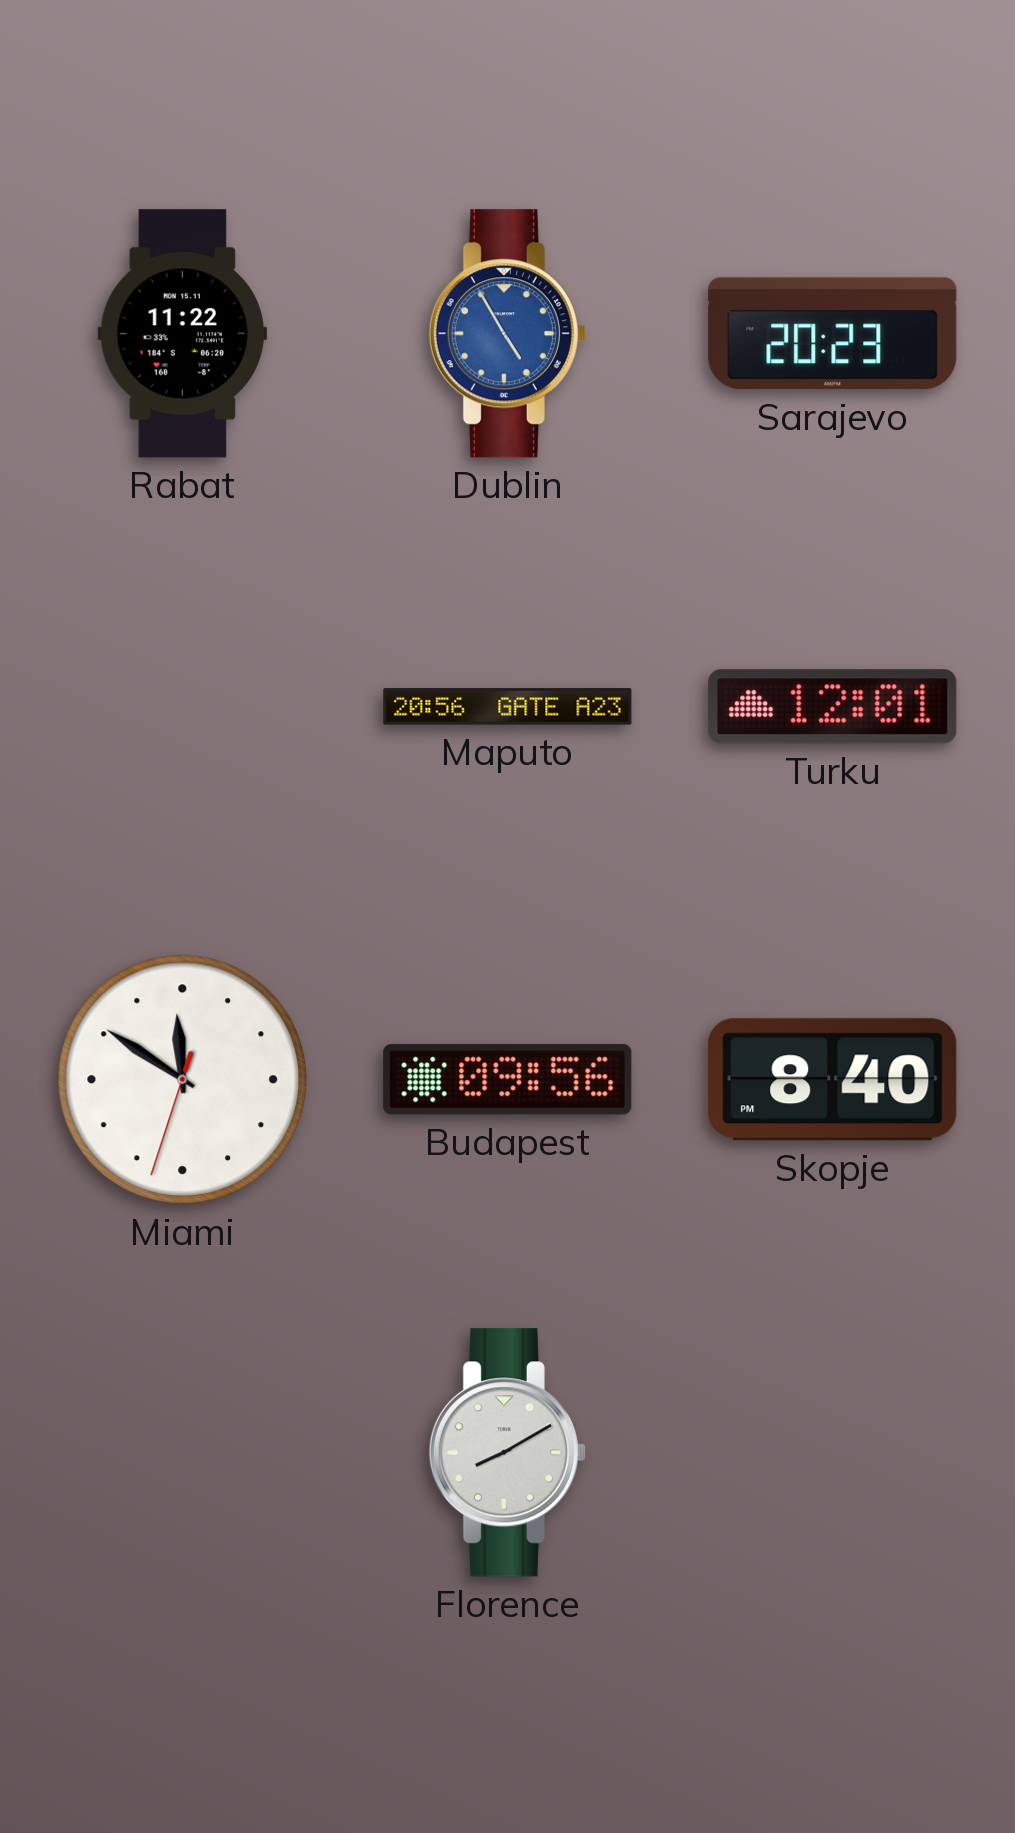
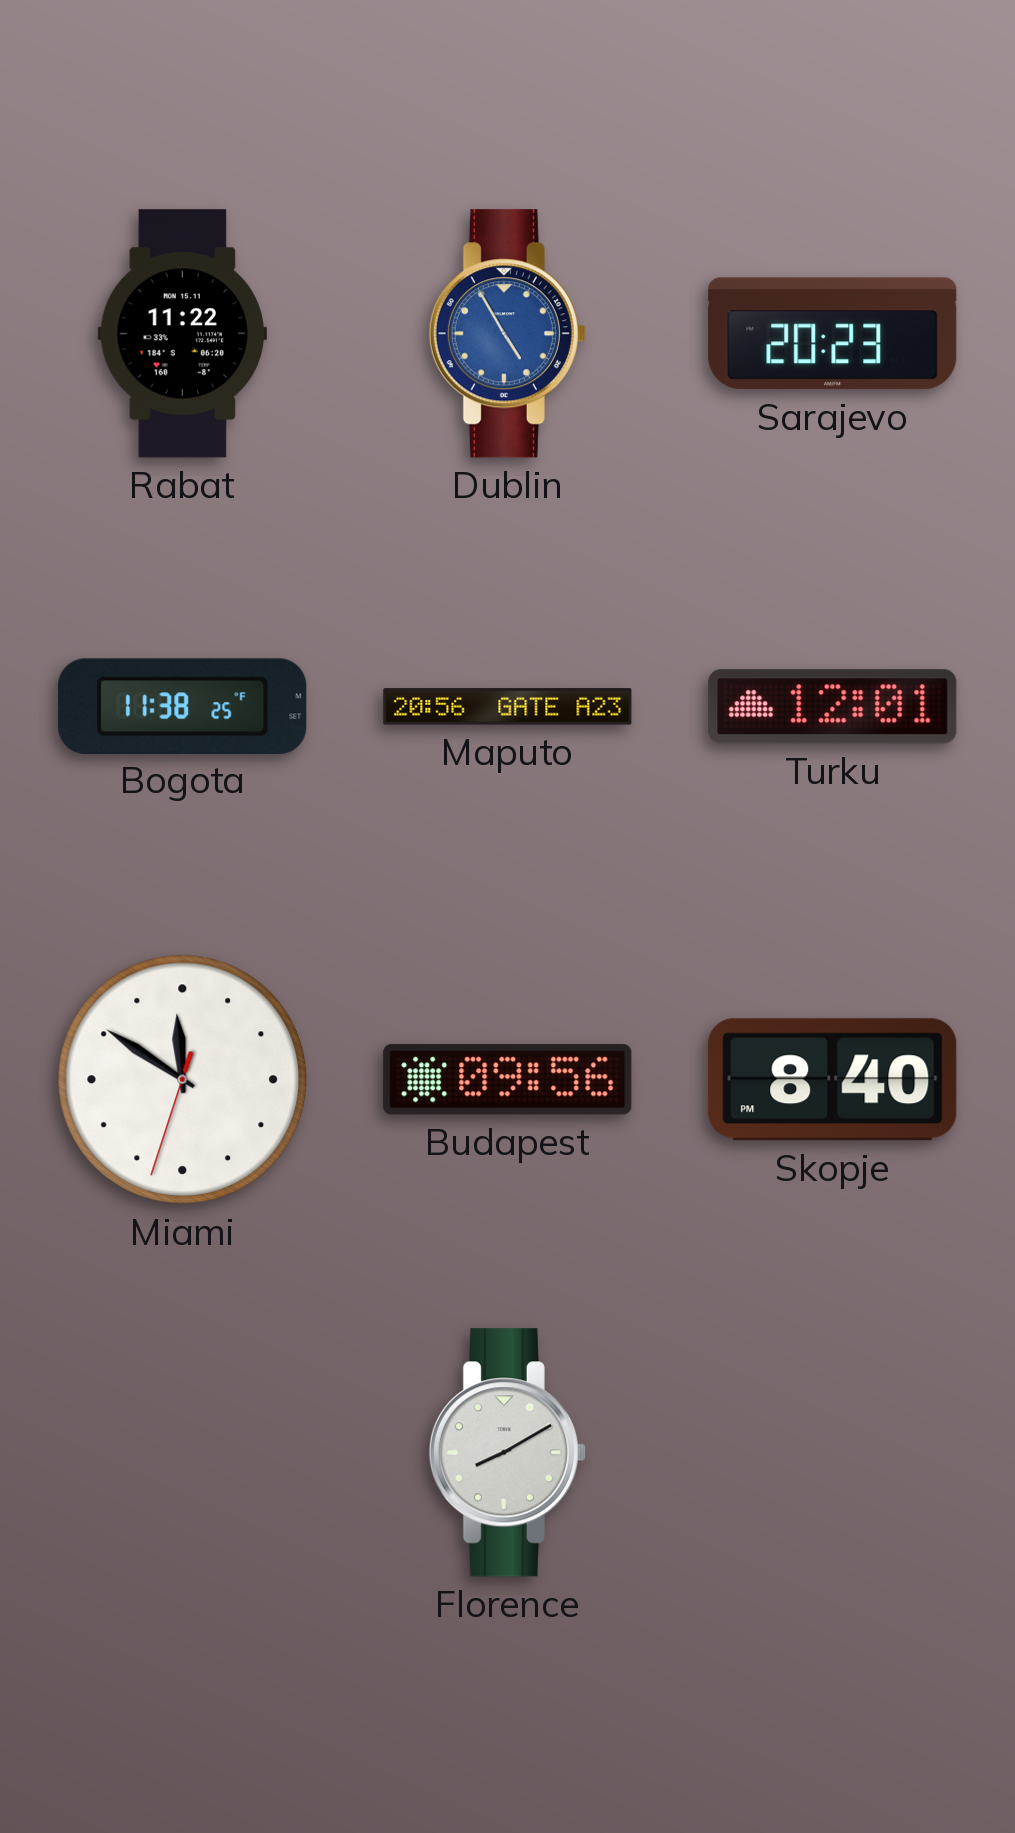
Bogota: none -> 11:38
